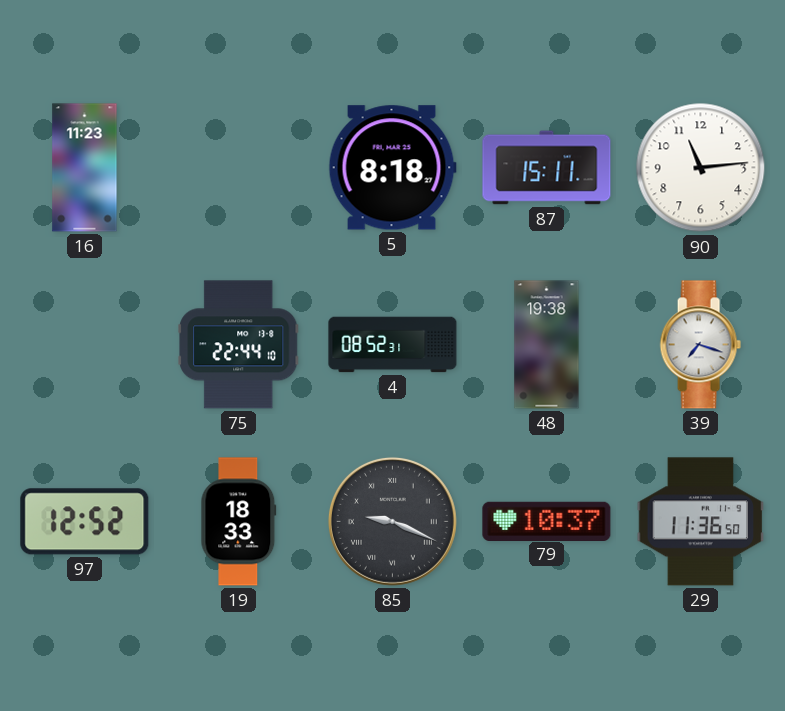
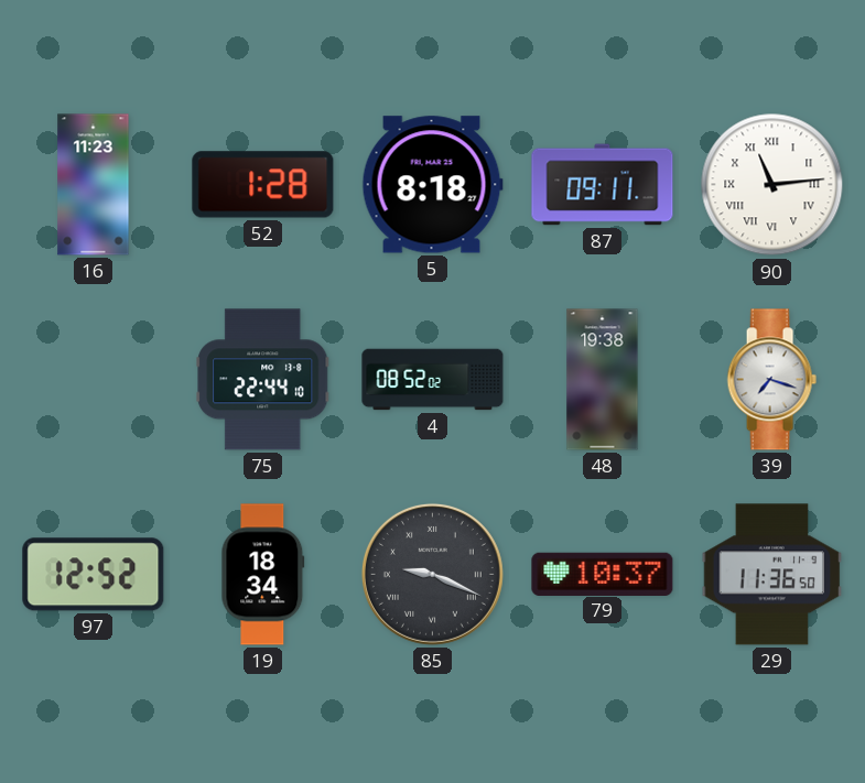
52: none -> 1:28
87: 15:11 -> 09:11
90 numerals: Arabic -> Roman
4: 08:52:31 -> 08:52:02
19: 18:33 -> 18:34
